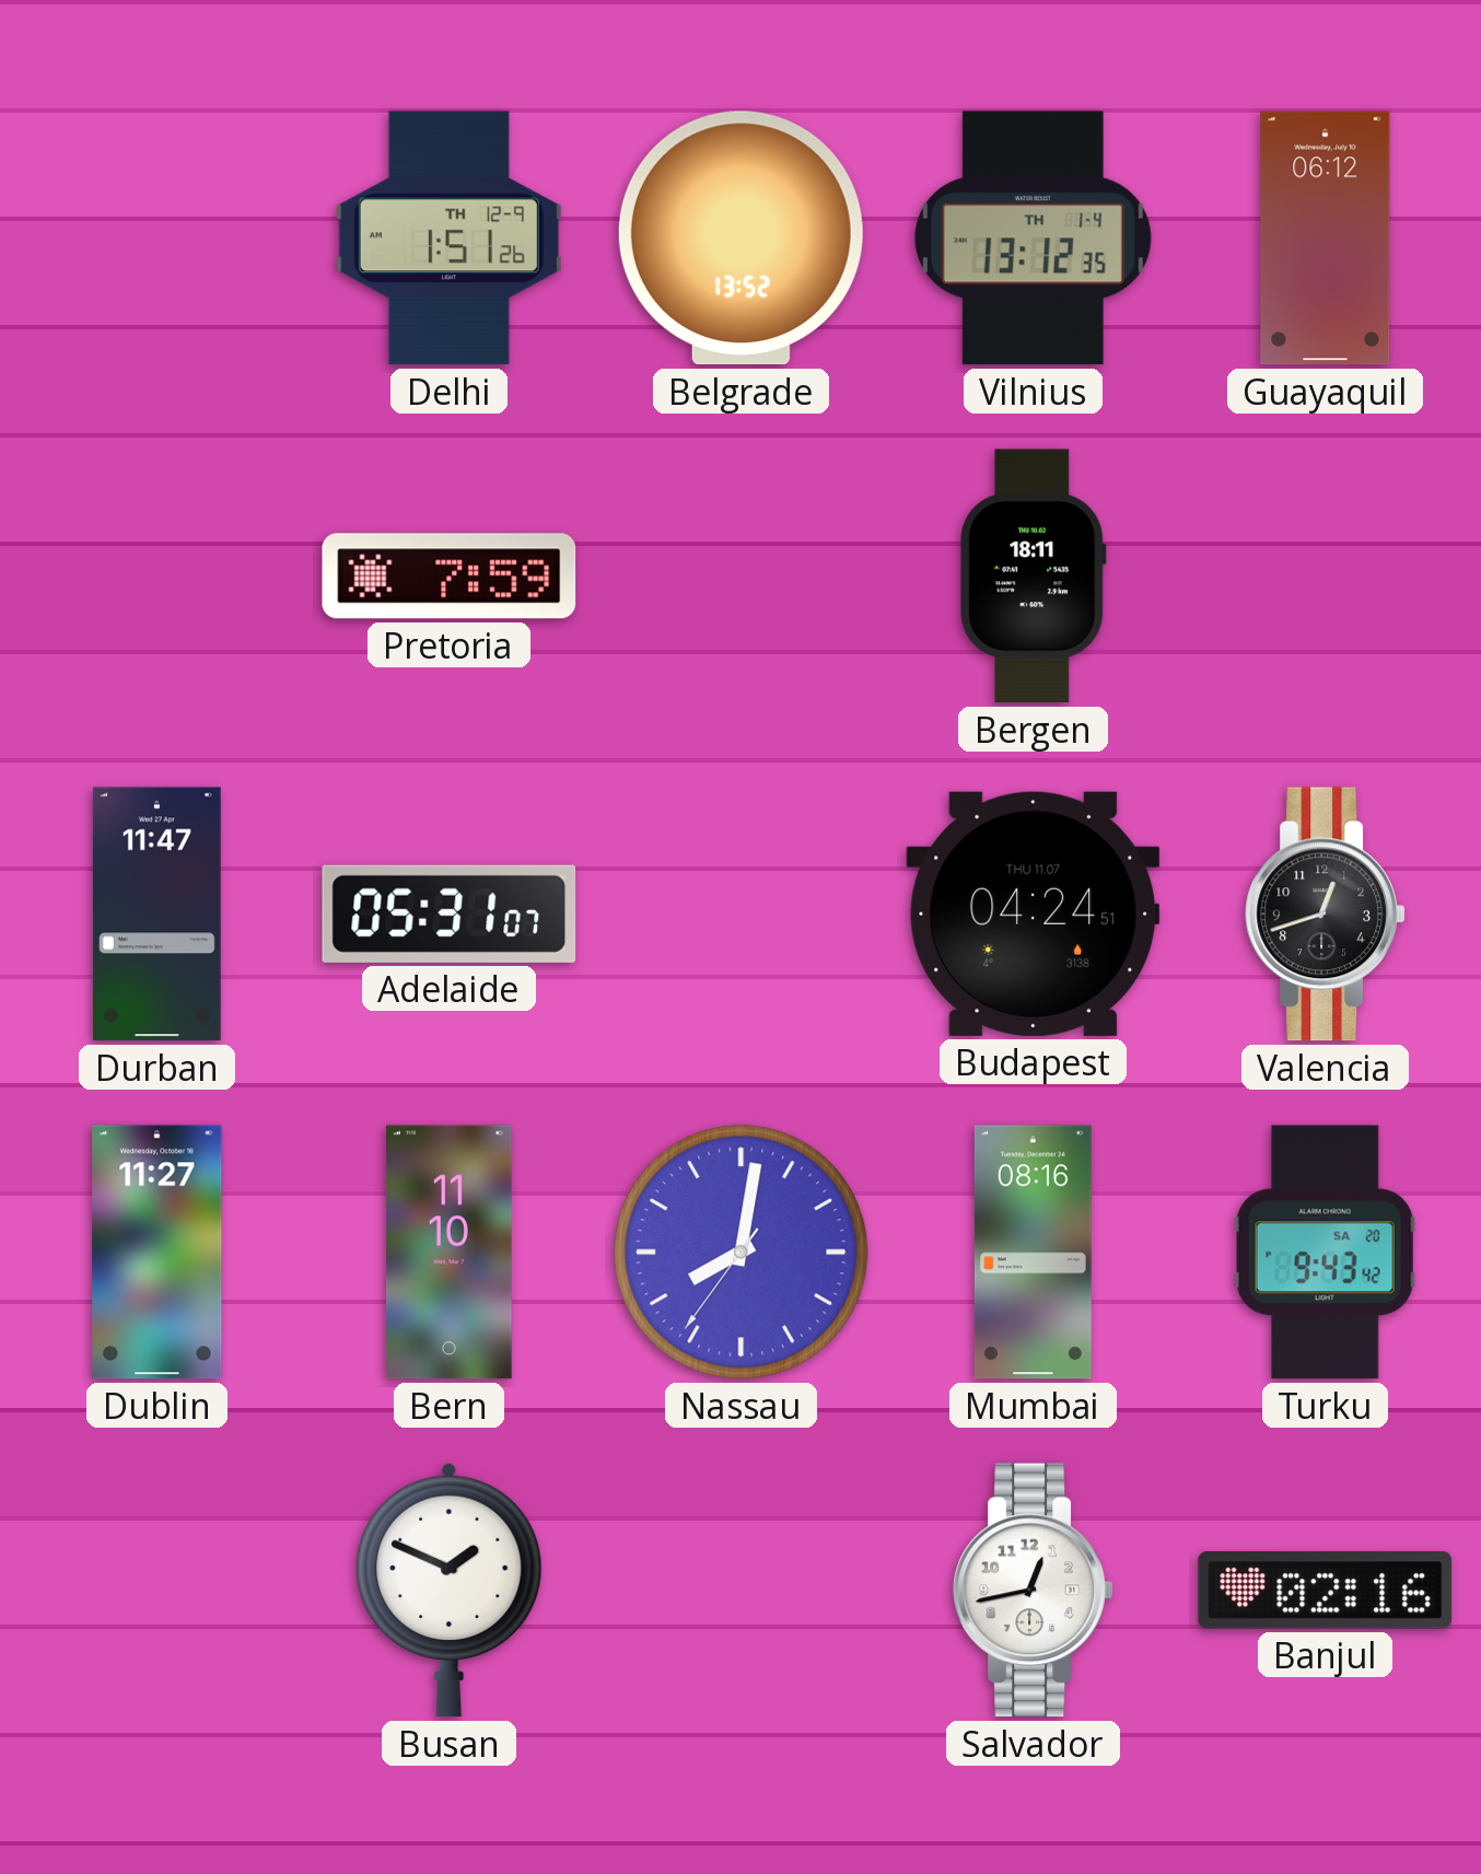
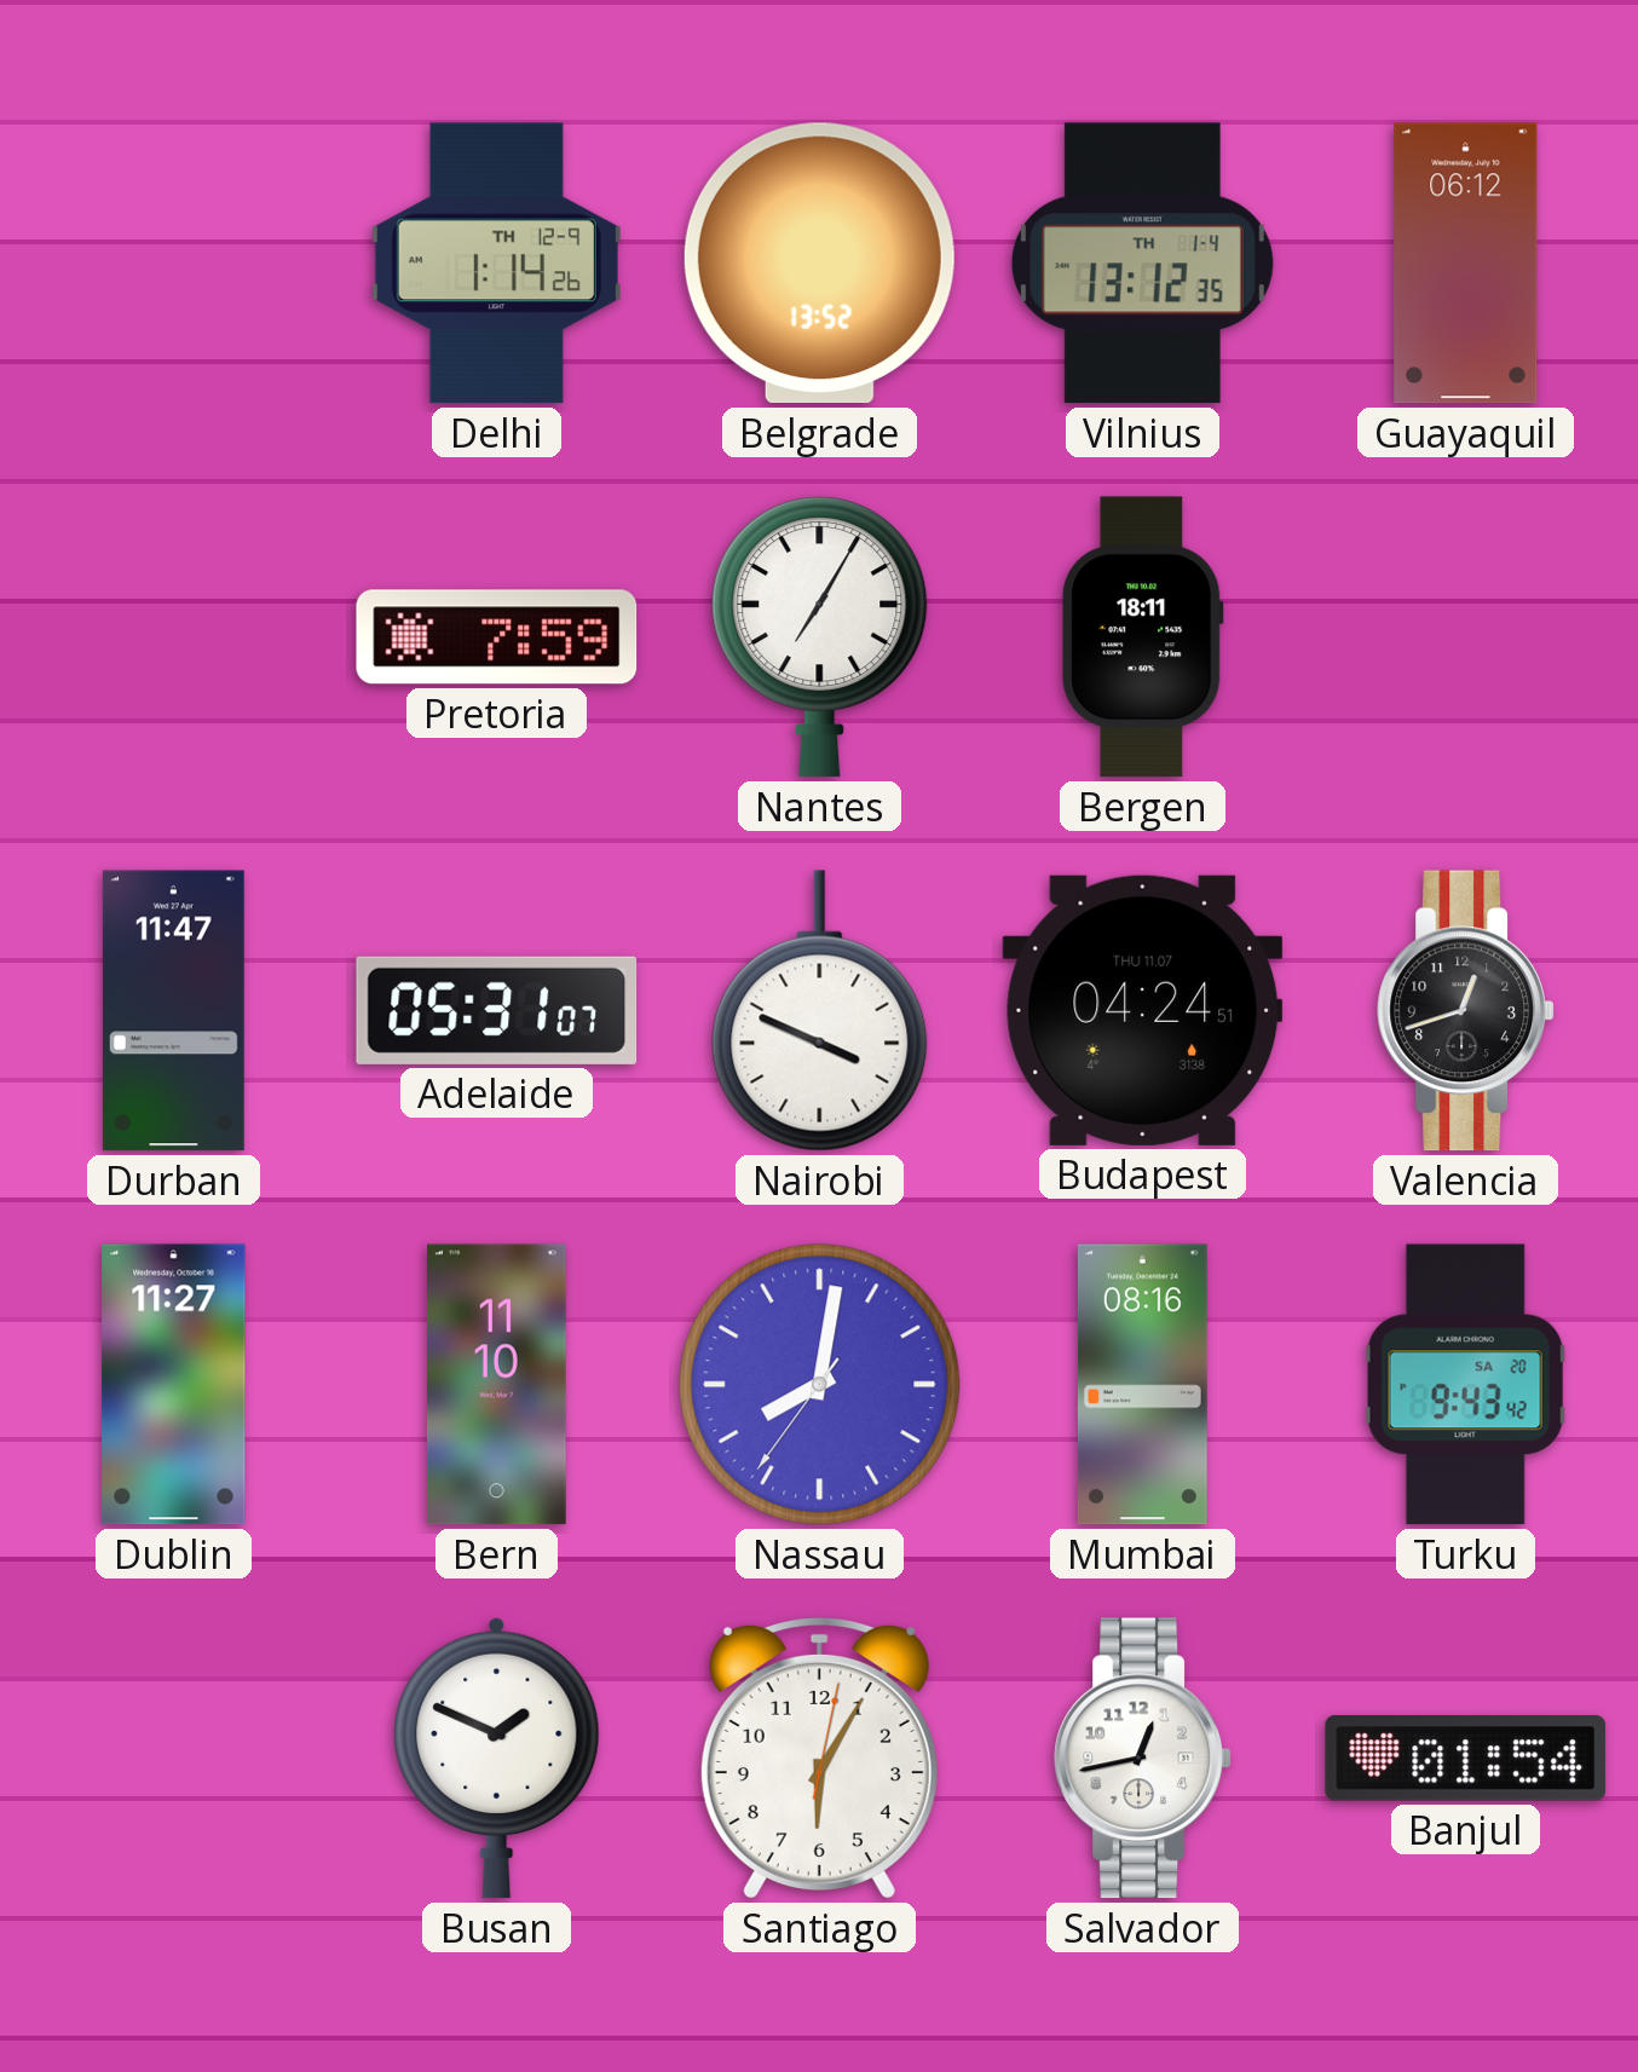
Delhi: 1:51 -> 1:14
Nantes: none -> 7:05
Nairobi: none -> 3:49
Santiago: none -> 6:05
Banjul: 02:16 -> 01:54
